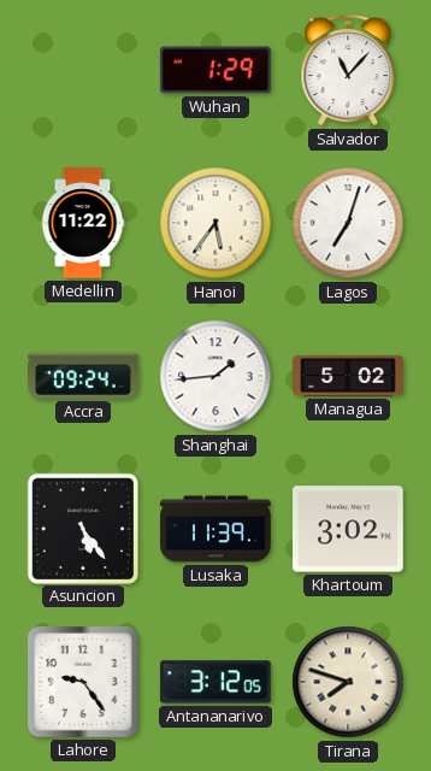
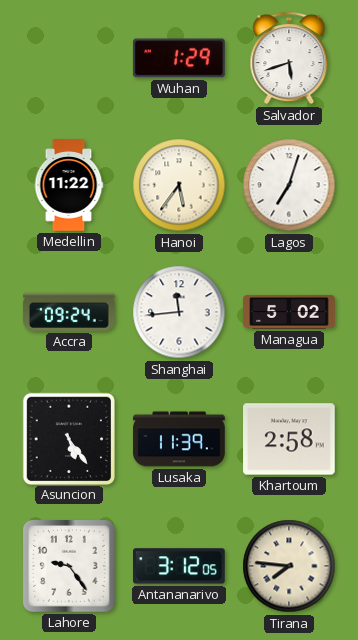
Salvador: 11:07 -> 5:42
Shanghai: 1:44 -> 11:44
Khartoum: 3:02 -> 2:58
Tirana: 7:48 -> 7:46
